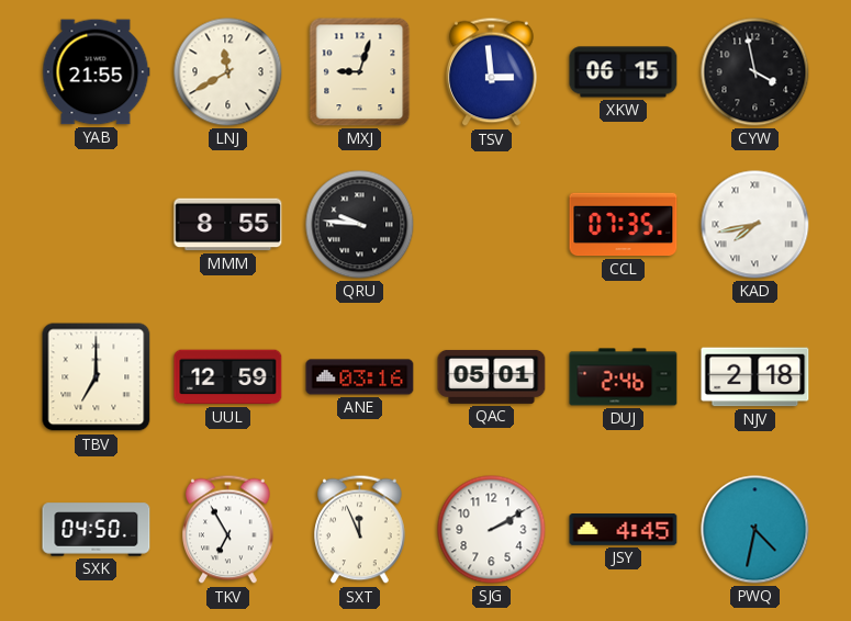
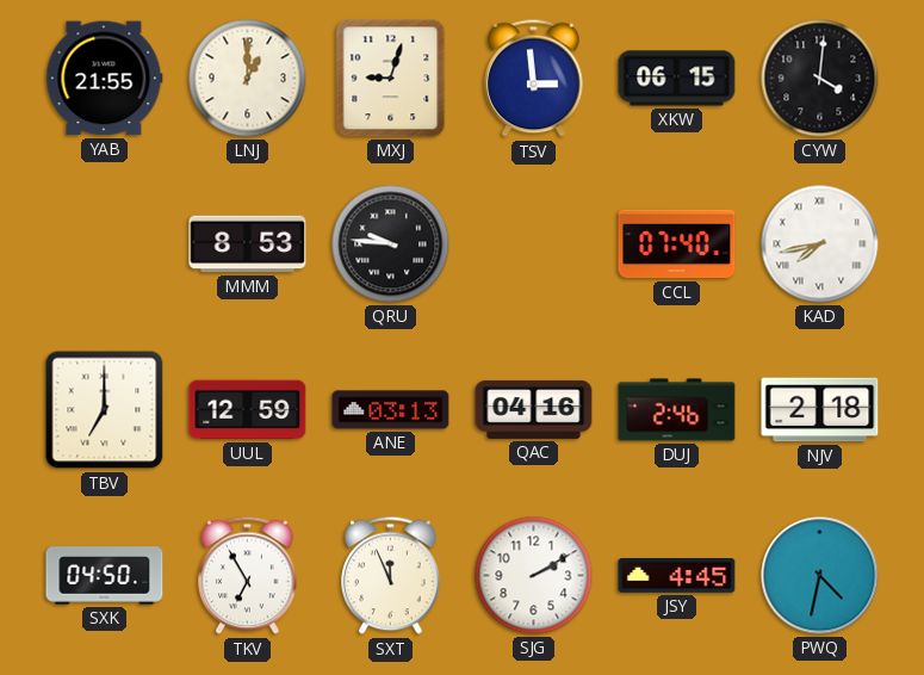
LNJ: 11:40 -> 1:00
CYW: 3:58 -> 4:01
MMM: 8:55 -> 8:53
CCL: 07:35 -> 07:40
ANE: 03:16 -> 03:13
QAC: 05:01 -> 04:16
